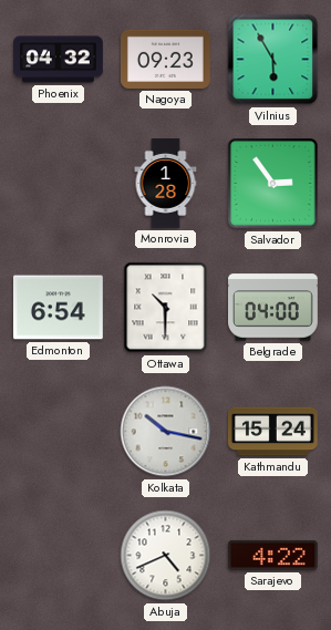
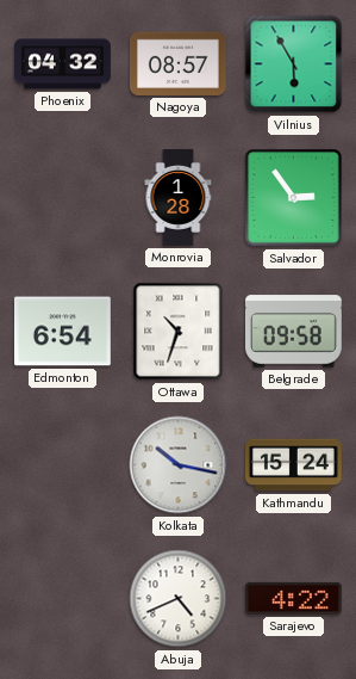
Nagoya: 09:23 -> 08:57
Ottawa: 10:30 -> 10:33
Belgrade: 04:00 -> 09:58
